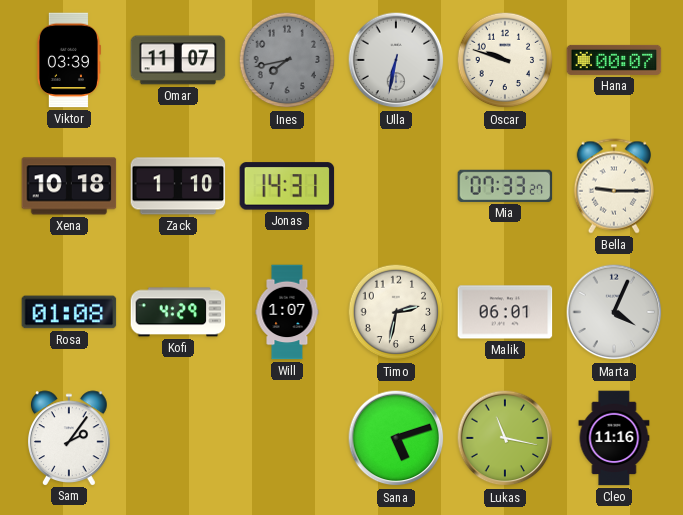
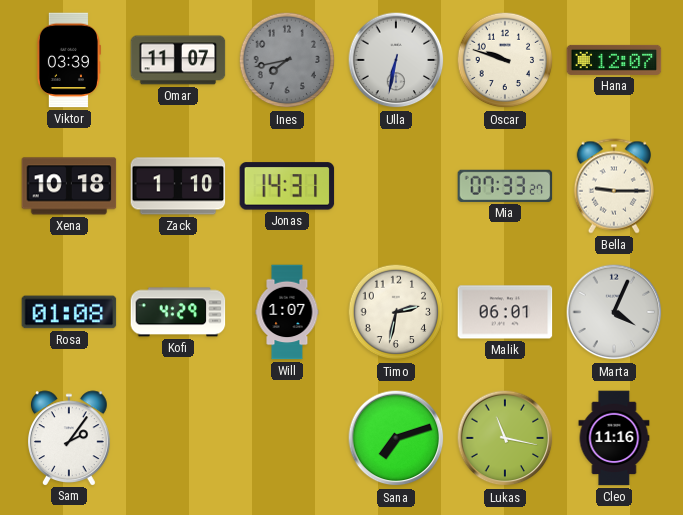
Hana: 00:07 -> 12:07
Sana: 5:12 -> 7:12
